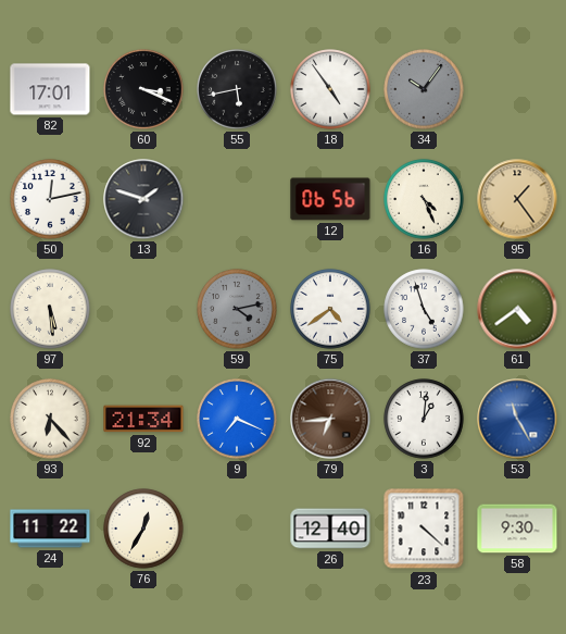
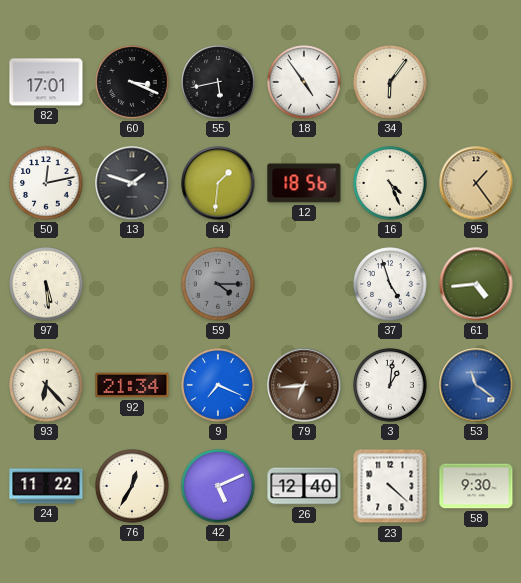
34: 10:06 -> 6:06
34 dial: grey -> cream
64: none -> 1:31
12: 06:56 -> 18:56
59: 4:13 -> 4:15
75: 4:39 -> none
61: 4:39 -> 4:44
53: 11:25 -> 11:21
42: none -> 5:11
